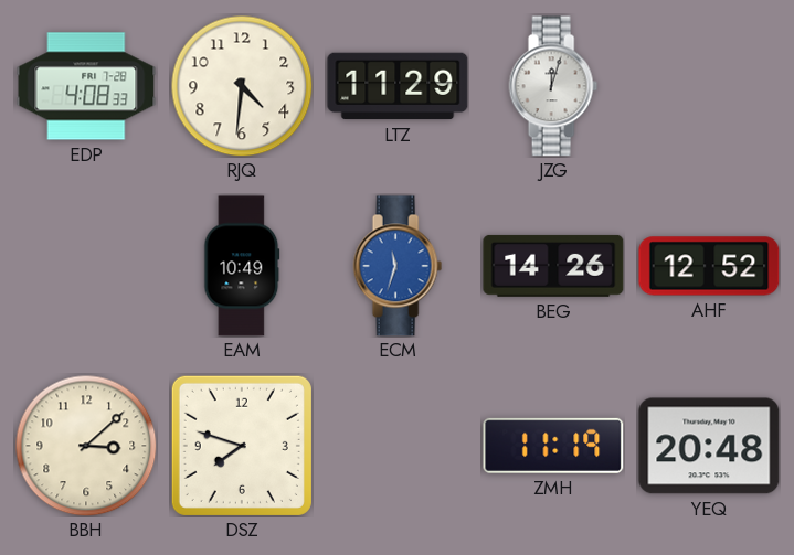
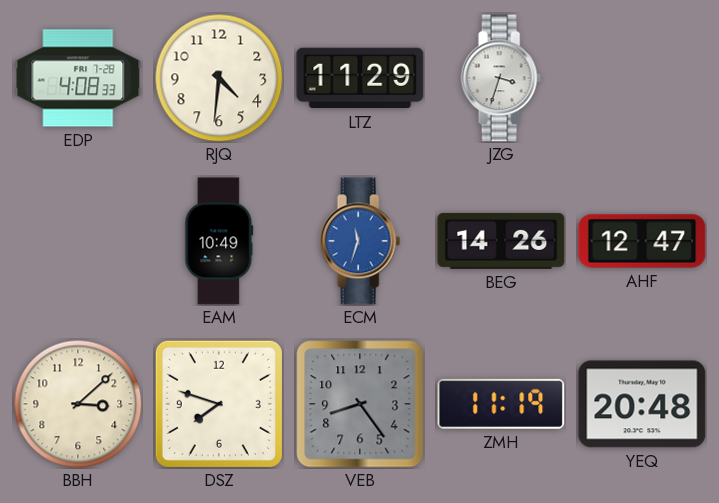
JZG: 12:03 -> 3:33
AHF: 12:52 -> 12:47
VEB: none -> 8:24
